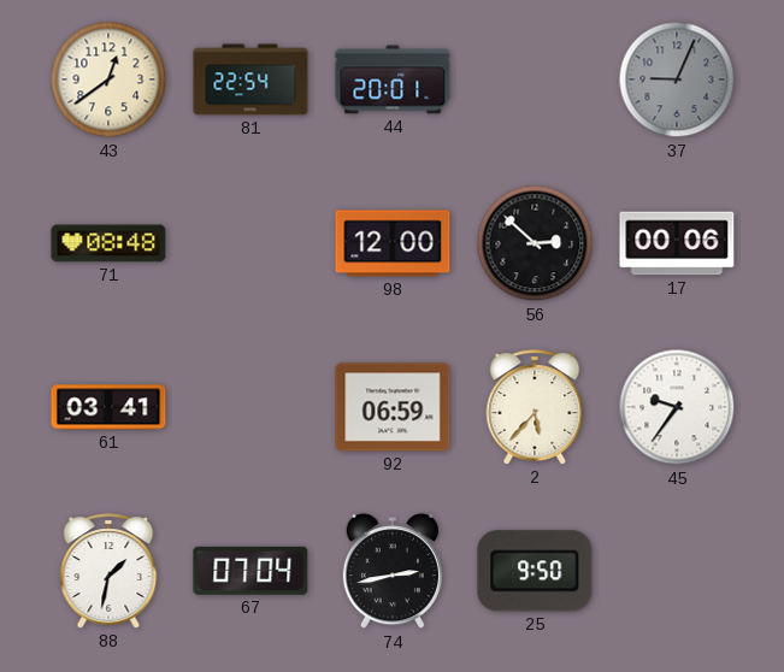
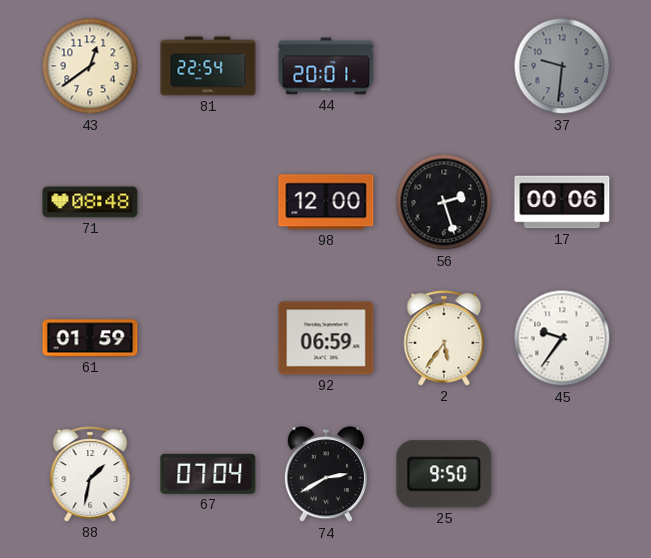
37: 9:04 -> 9:31
56: 2:52 -> 2:27
61: 03:41 -> 01:59
2: 5:37 -> 5:36
74: 2:43 -> 2:40
